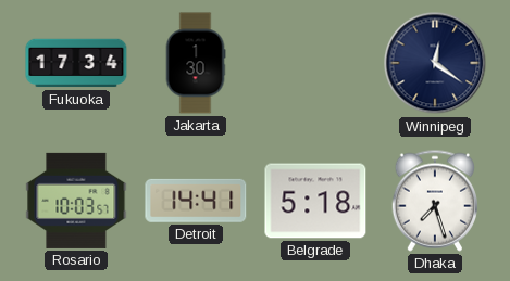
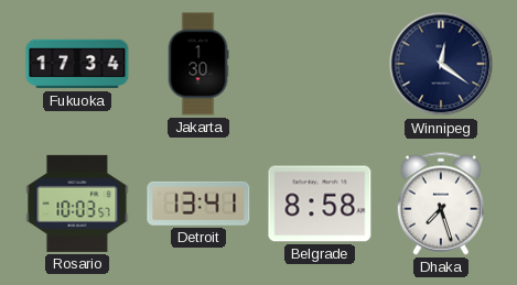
Detroit: 14:41 -> 13:41
Belgrade: 5:18 -> 8:58
